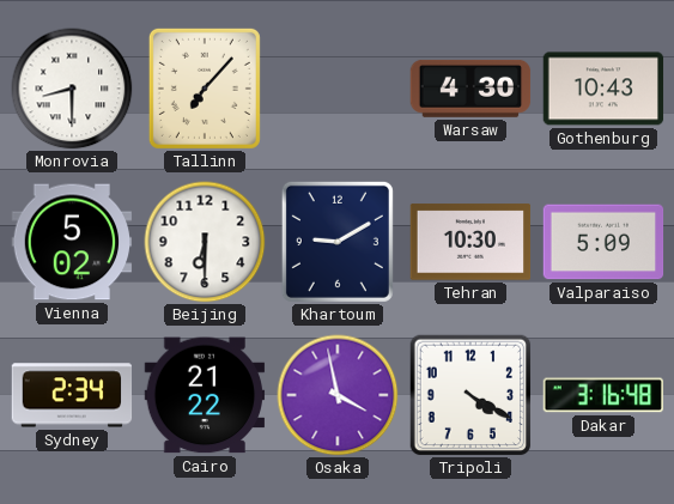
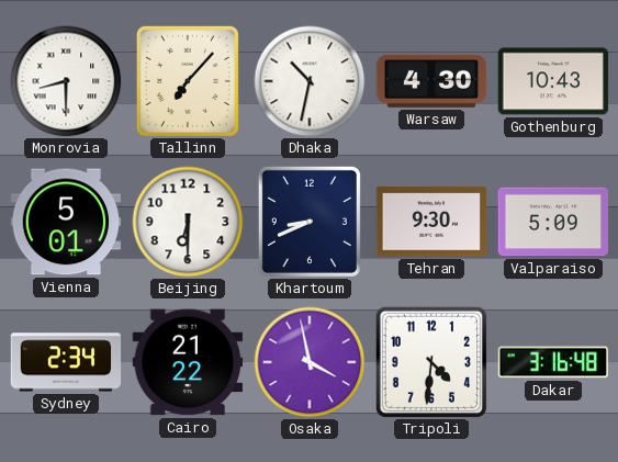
Dhaka: none -> 10:32
Vienna: 5:02 -> 5:01
Khartoum: 9:10 -> 8:41
Tehran: 10:30 -> 9:30
Tripoli: 4:20 -> 4:31
